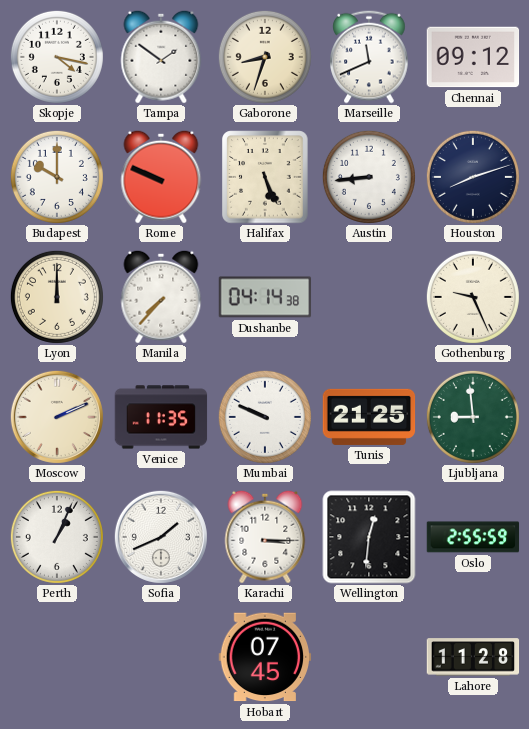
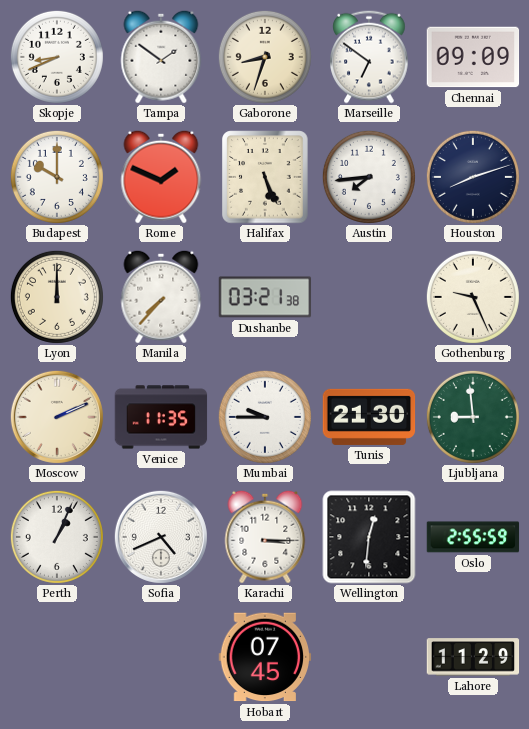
Skopje: 4:17 -> 8:41
Marseille: 11:41 -> 6:51
Chennai: 09:12 -> 09:09
Rome: 9:49 -> 1:49
Austin: 8:44 -> 7:44
Dushanbe: 04:14 -> 03:21
Mumbai: 9:49 -> 9:45
Tunis: 21:25 -> 21:30
Sofia: 1:41 -> 4:41
Lahore: 11:28 -> 11:29
